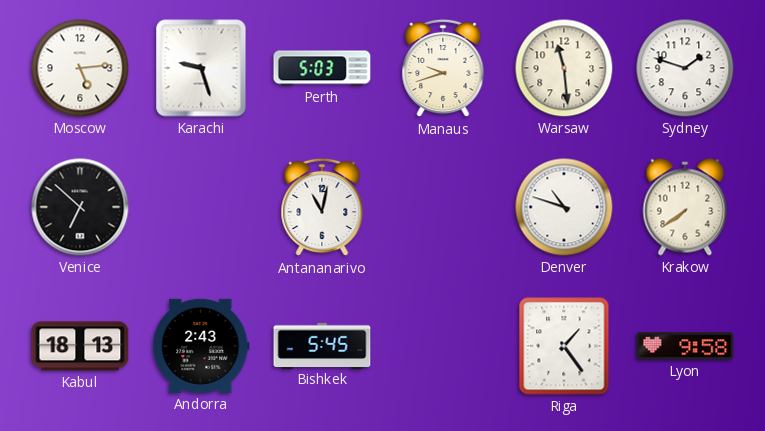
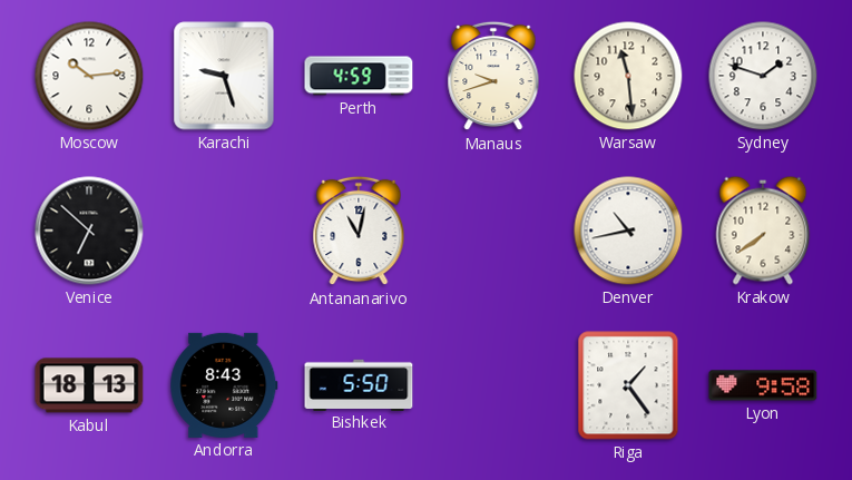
Moscow: 5:14 -> 10:14
Perth: 5:03 -> 4:59
Denver: 10:48 -> 10:43
Andorra: 2:43 -> 8:43
Bishkek: 5:45 -> 5:50
